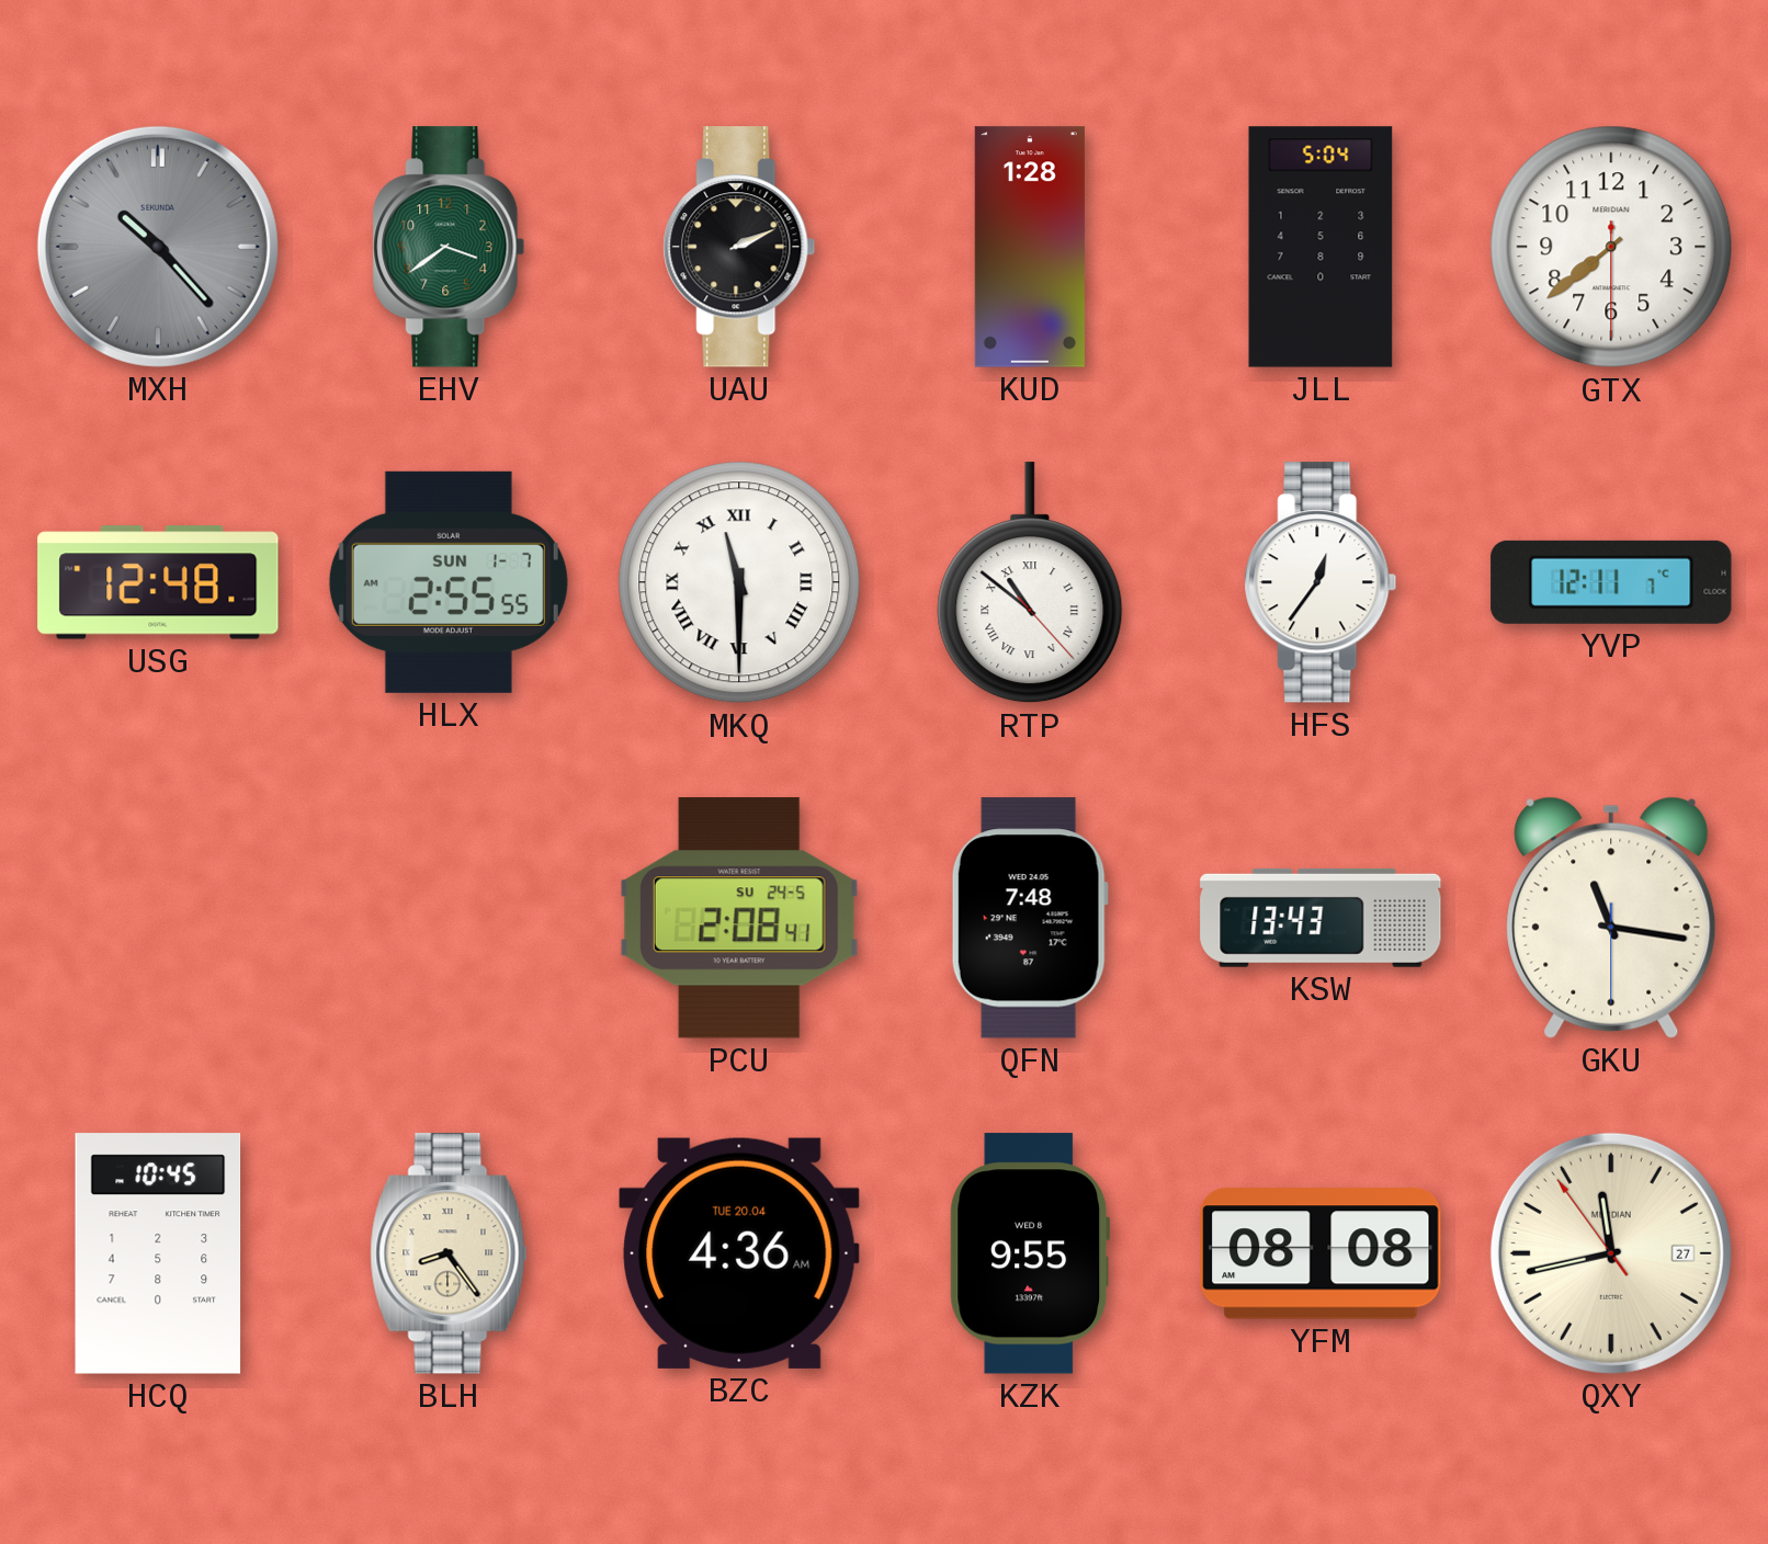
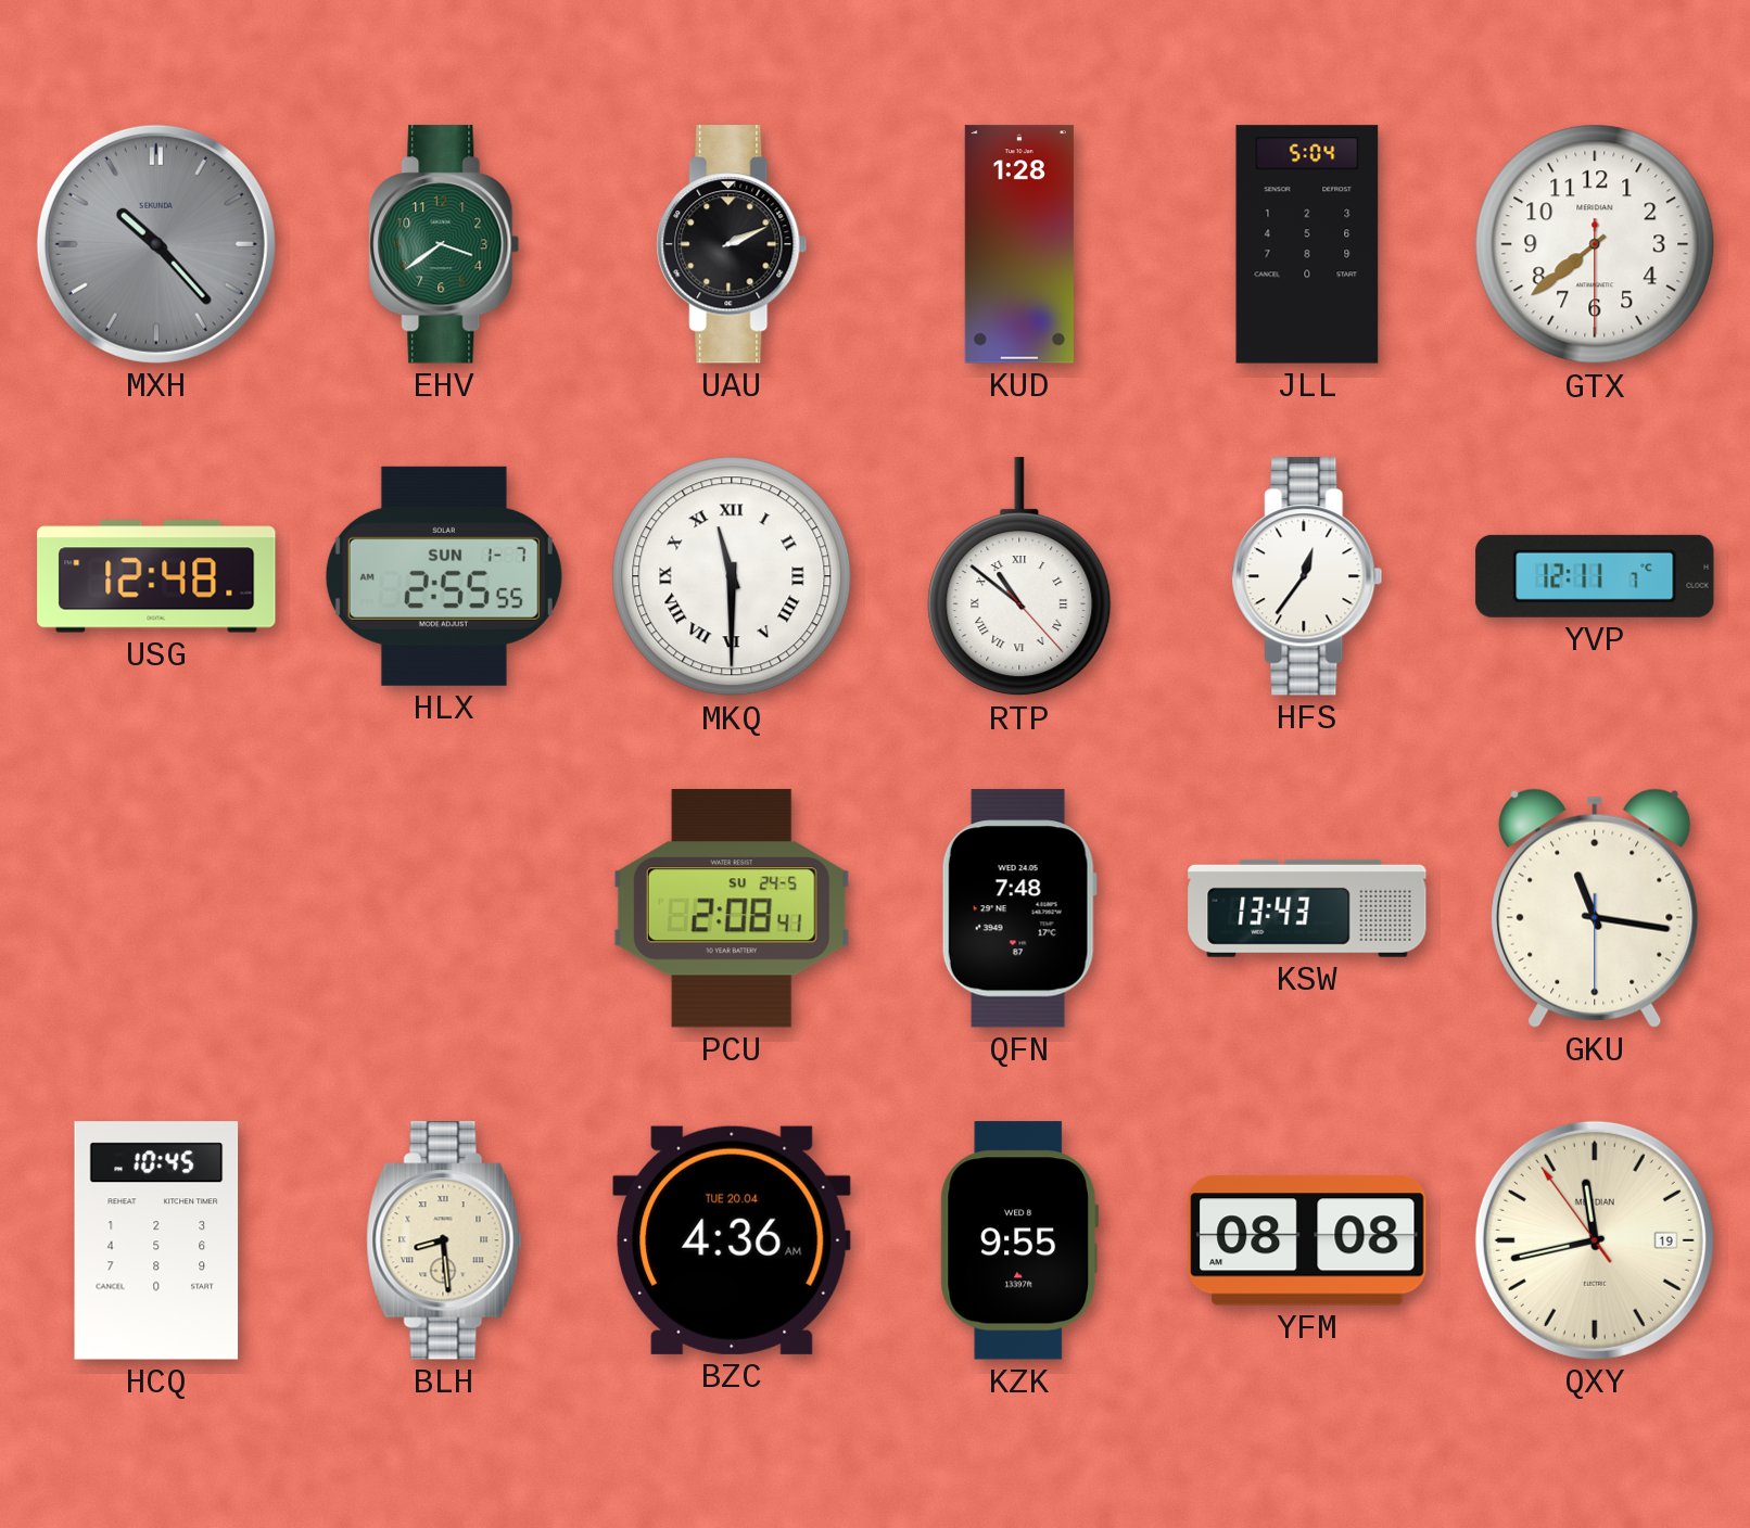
BLH: 8:24 -> 8:29
QXY date: 27 -> 19
